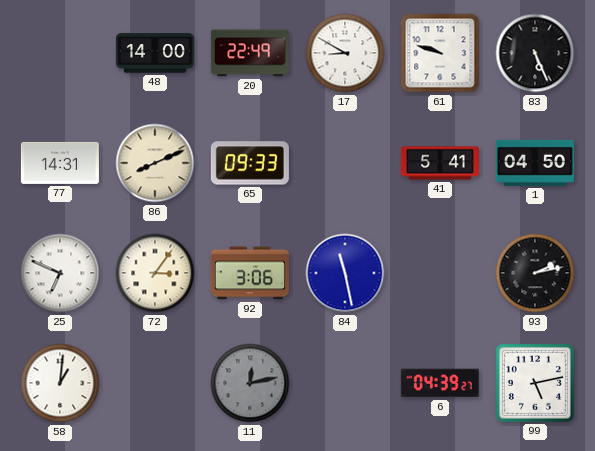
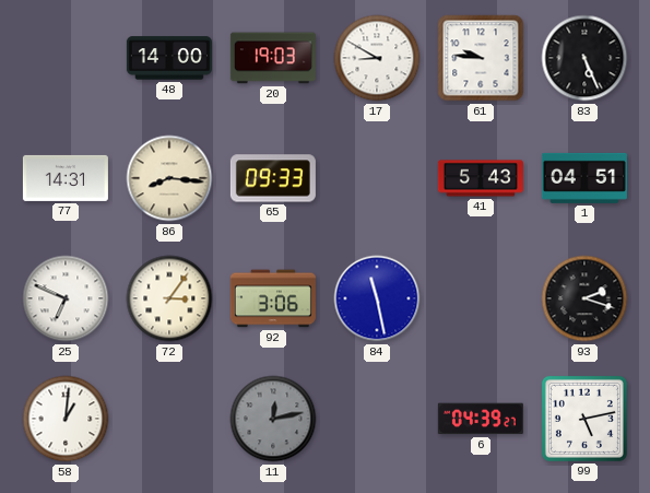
20: 22:49 -> 19:03
61: 9:48 -> 9:46
86: 8:11 -> 8:16
41: 5:41 -> 5:43
1: 04:50 -> 04:51
93: 2:13 -> 2:18
